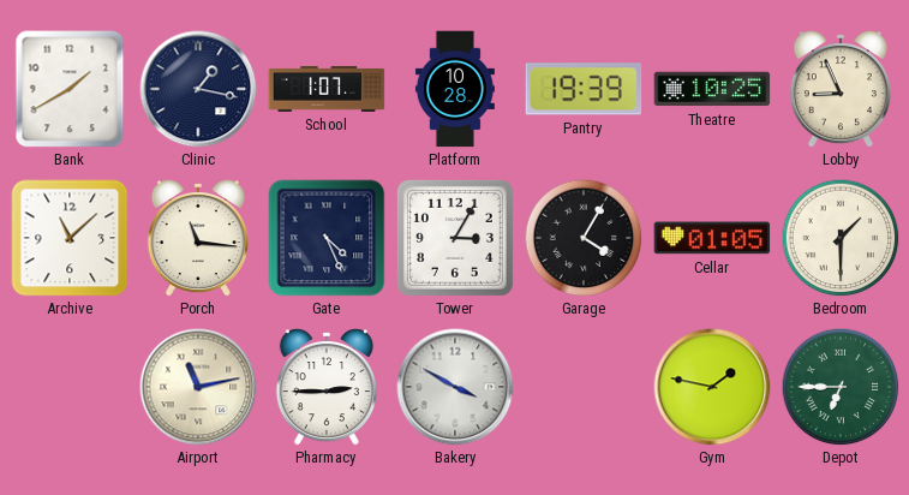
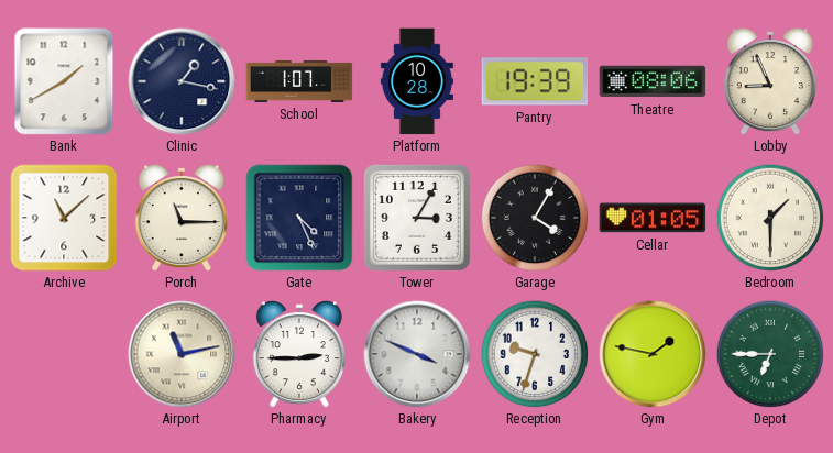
Theatre: 10:25 -> 08:06
Porch: 11:16 -> 11:15
Bakery: 3:50 -> 3:49
Reception: none -> 9:33
